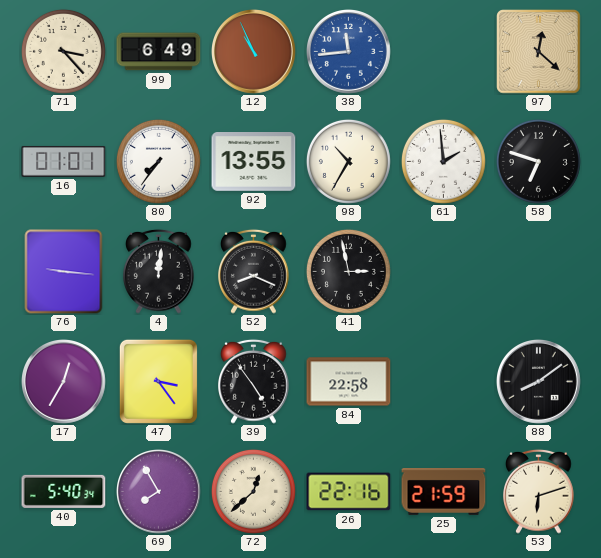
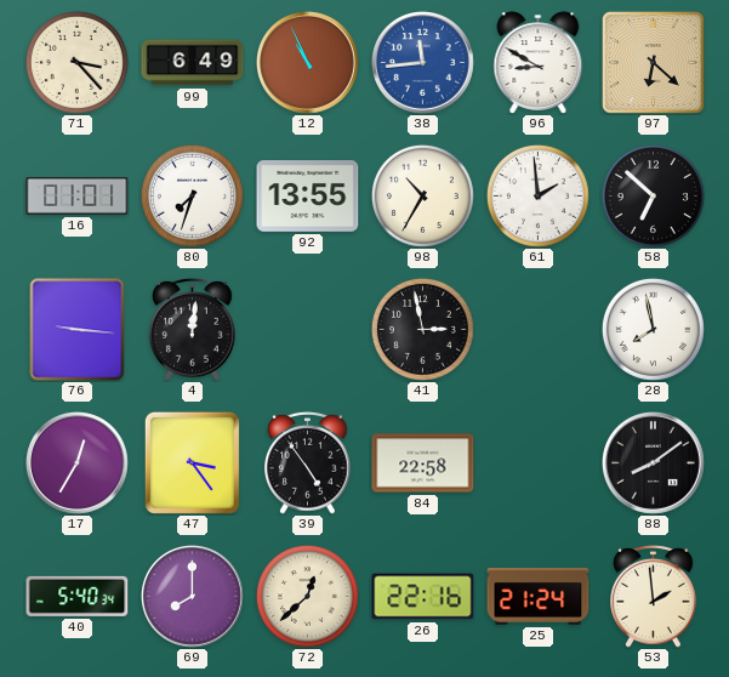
96: none -> 8:50
97: 12:22 -> 6:22
80: 7:36 -> 7:33
58: 6:48 -> 6:52
52: 8:19 -> none
28: none -> 7:58
69: 7:55 -> 8:00
25: 21:59 -> 21:24
53: 6:12 -> 1:59
